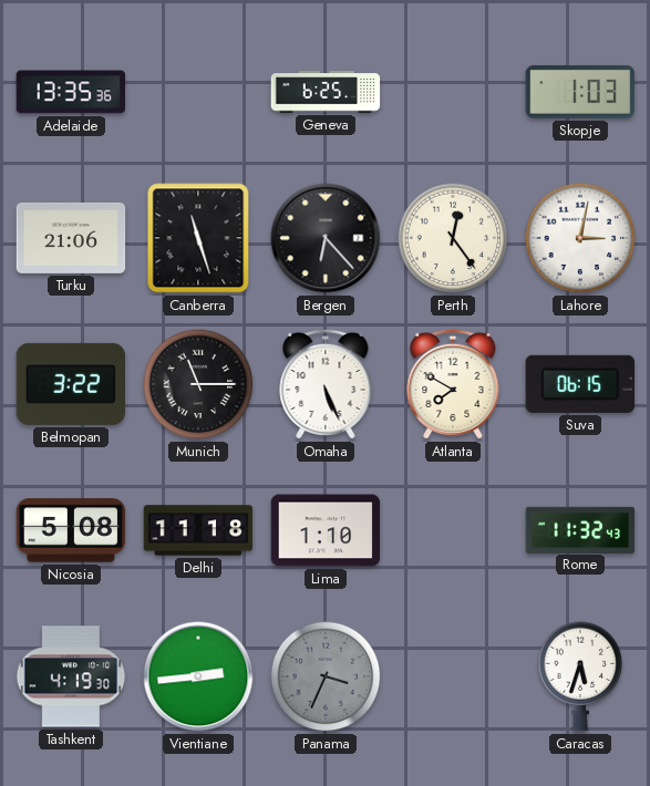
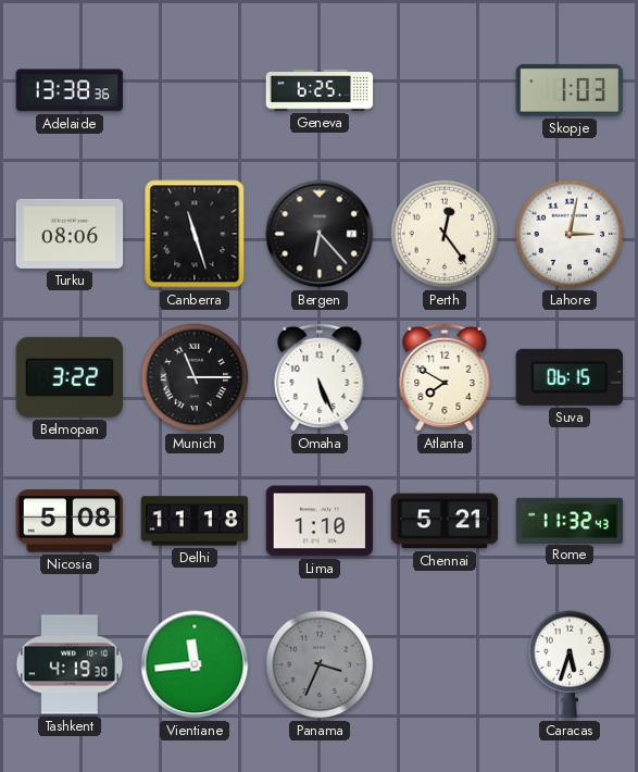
Adelaide: 13:35 -> 13:38
Turku: 21:06 -> 08:06
Chennai: none -> 5:21
Vientiane: 2:44 -> 11:44
